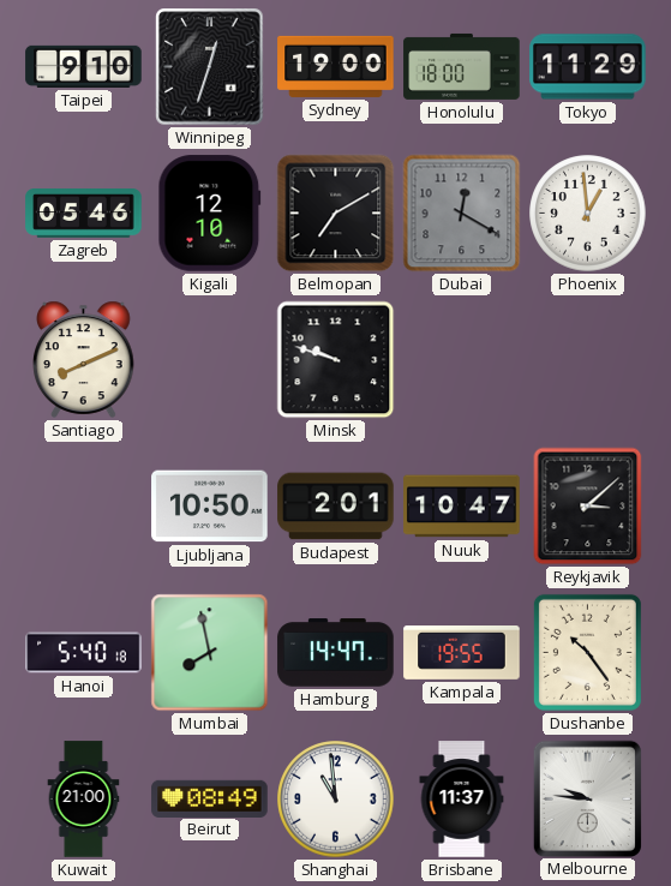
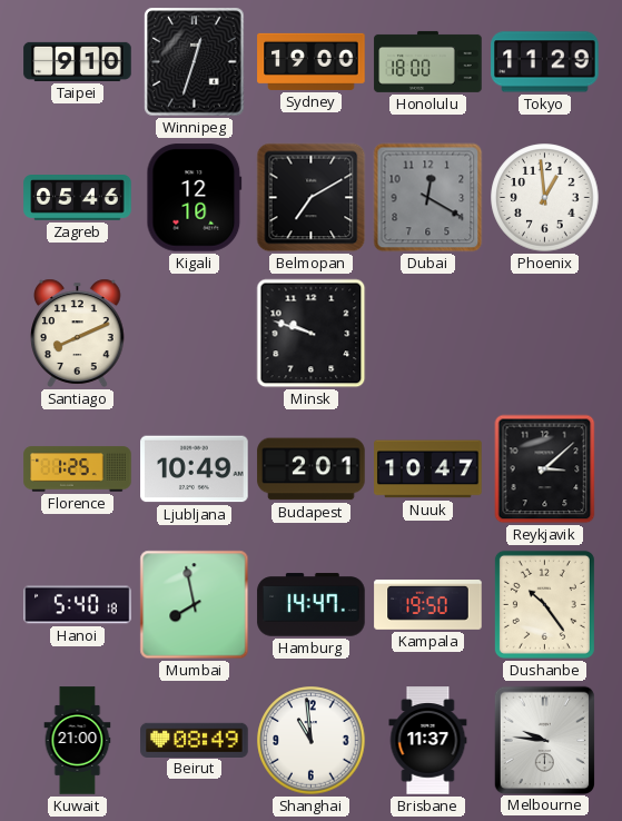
Florence: none -> 1:25
Ljubljana: 10:50 -> 10:49
Kampala: 19:55 -> 19:50
